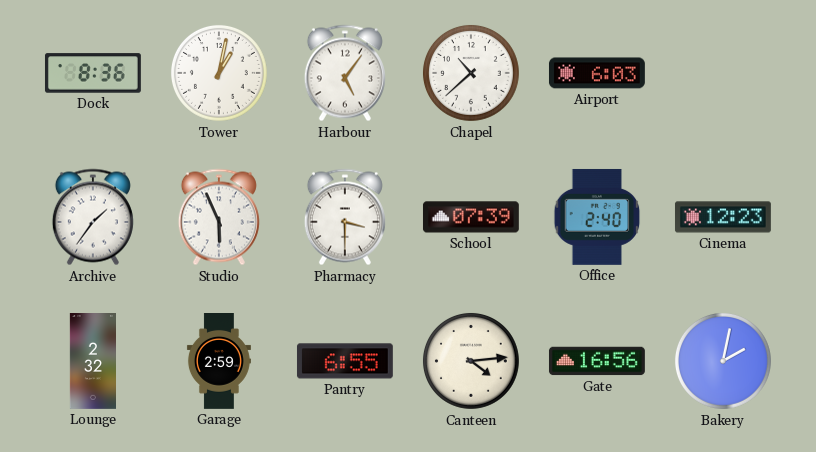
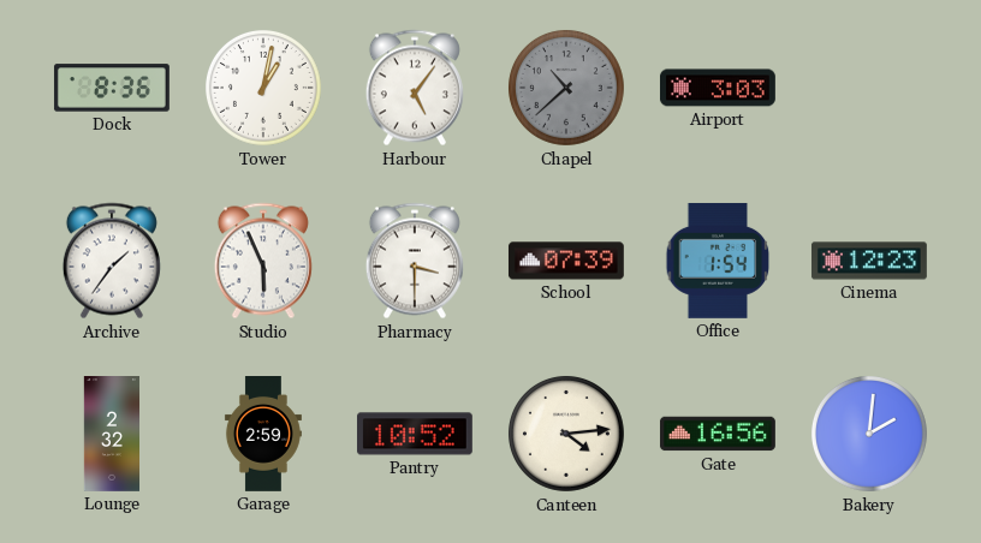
Chapel dial: white -> grey
Airport: 6:03 -> 3:03
Office: 2:40 -> 1:54
Pantry: 6:55 -> 10:52
Bakery: 2:02 -> 2:01
